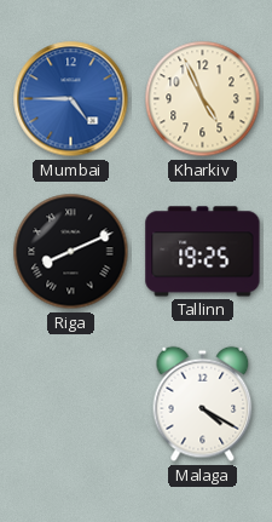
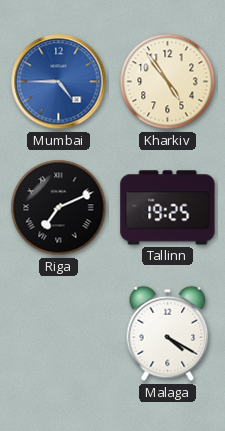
Kharkiv: 4:56 -> 4:54
Riga: 8:11 -> 7:11
